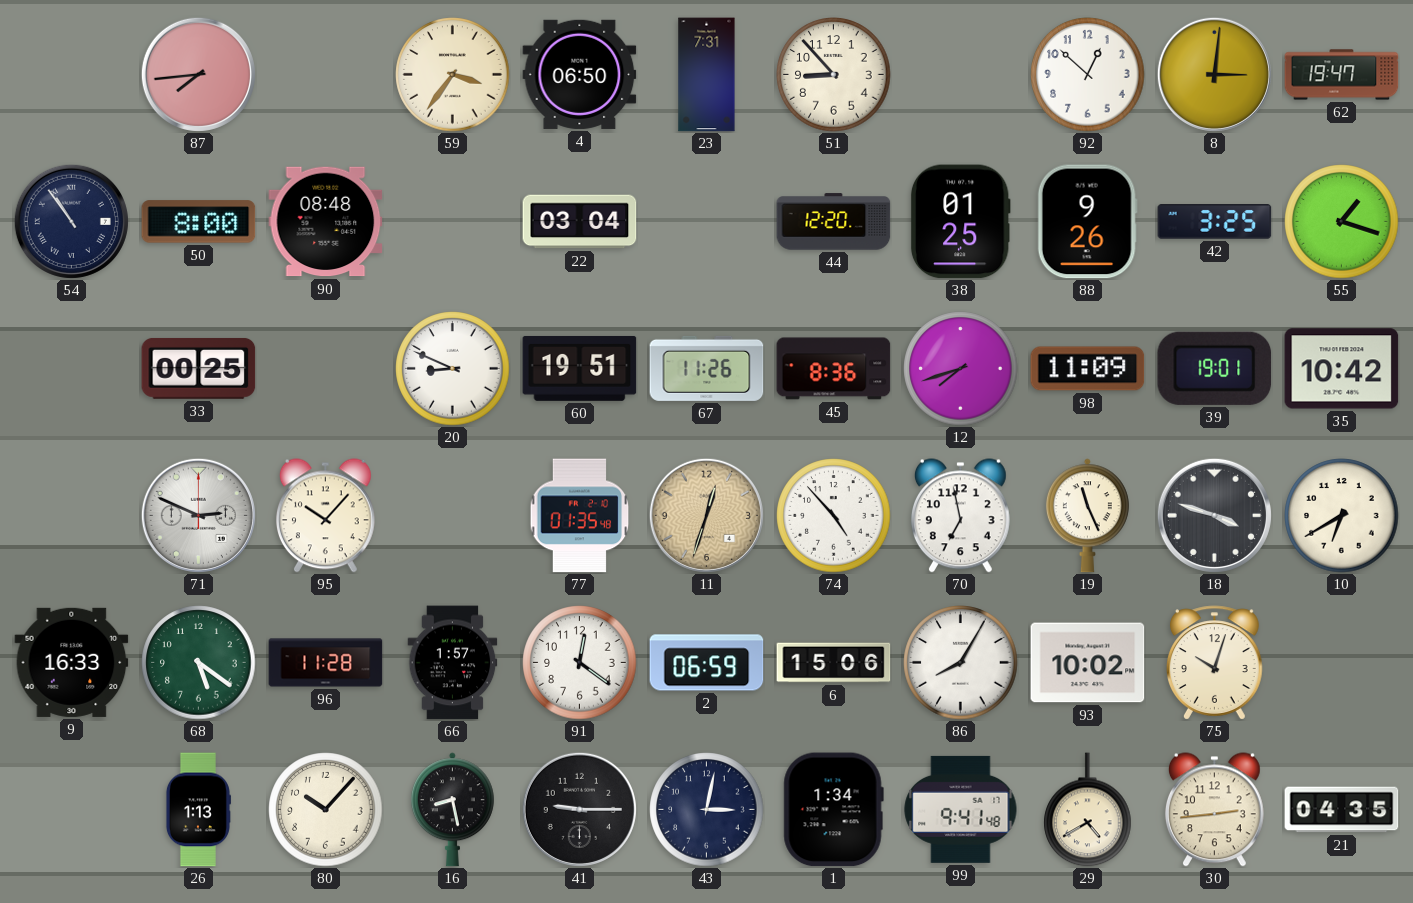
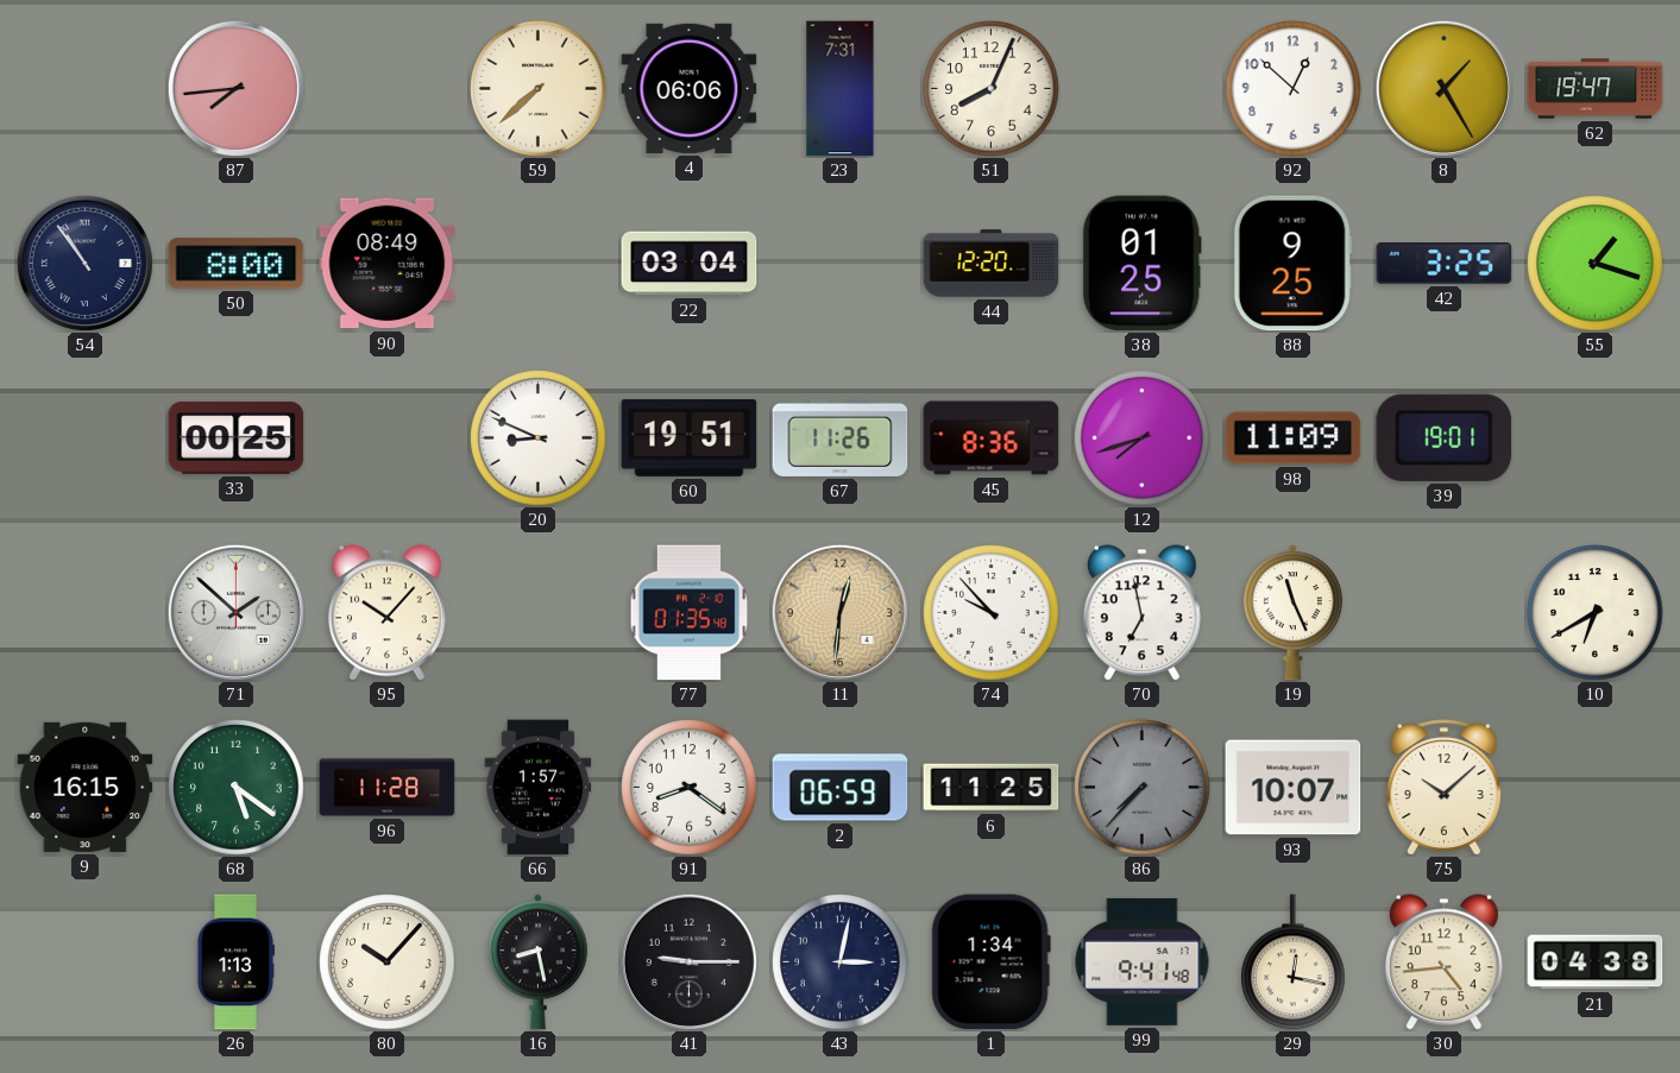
59: 3:36 -> 7:38
4: 06:50 -> 06:06
51: 8:53 -> 8:04
8: 3:01 -> 1:25
90: 08:48 -> 08:49
88: 9:26 -> 9:25
35: 10:42 -> none
71: 2:49 -> 1:52
11: 12:33 -> 12:31
74: 4:53 -> 9:53
18: 3:48 -> none
9: 16:33 -> 16:15
91: 12:21 -> 8:21
6: 15:06 -> 11:25
86: 8:05 -> 7:37
86 dial: white -> grey
93: 10:02 -> 10:07
75: 10:03 -> 10:08
29: 4:40 -> 12:17
30: 2:44 -> 4:44
21: 04:35 -> 04:38
